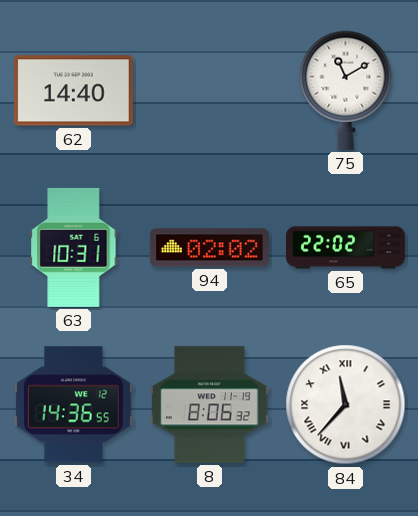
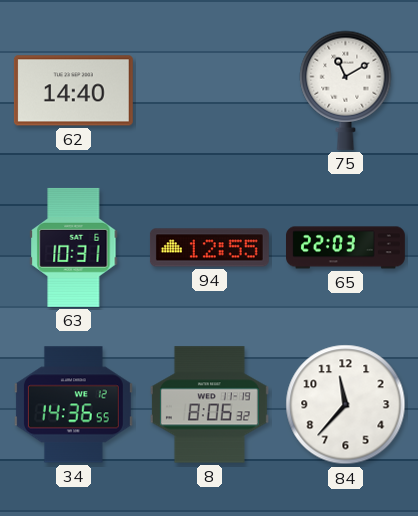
94: 02:02 -> 12:55
65: 22:02 -> 22:03
84 numerals: Roman -> Arabic
